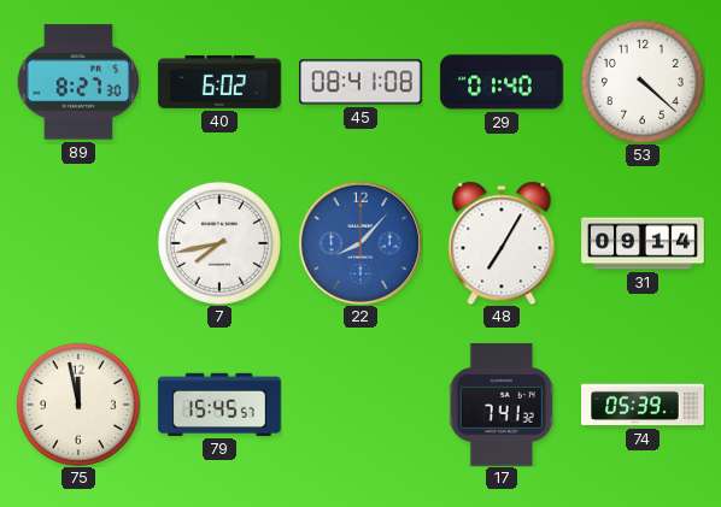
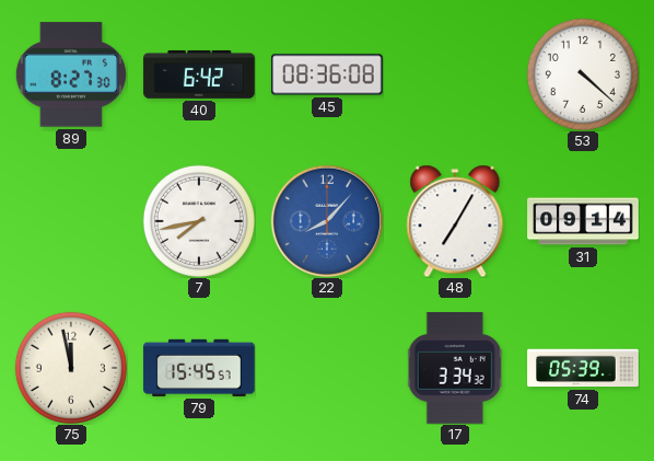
40: 6:02 -> 6:42
45: 08:41 -> 08:36
29: 01:40 -> none
17: 7:41 -> 3:34
